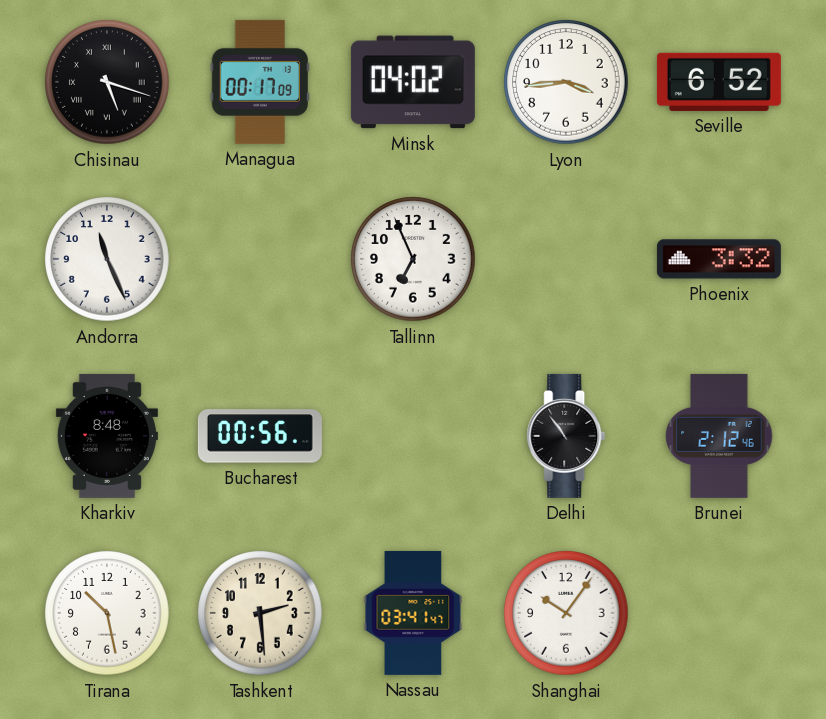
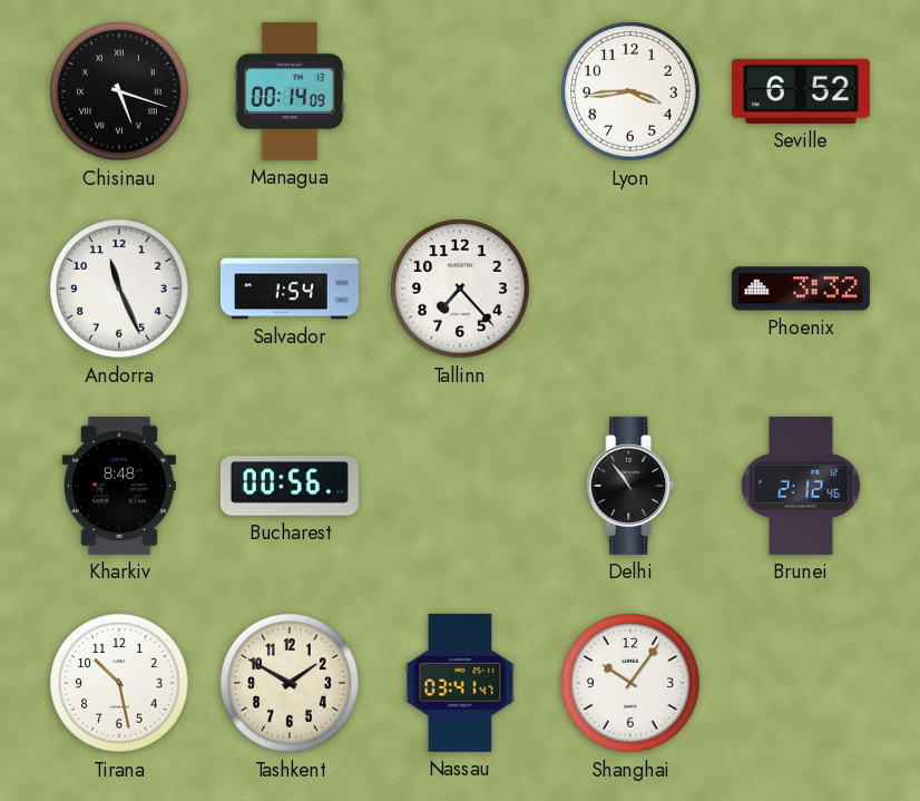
Managua: 00:17 -> 00:14
Minsk: 04:02 -> none
Salvador: none -> 1:54
Tallinn: 6:56 -> 7:23
Tashkent: 2:29 -> 1:50
